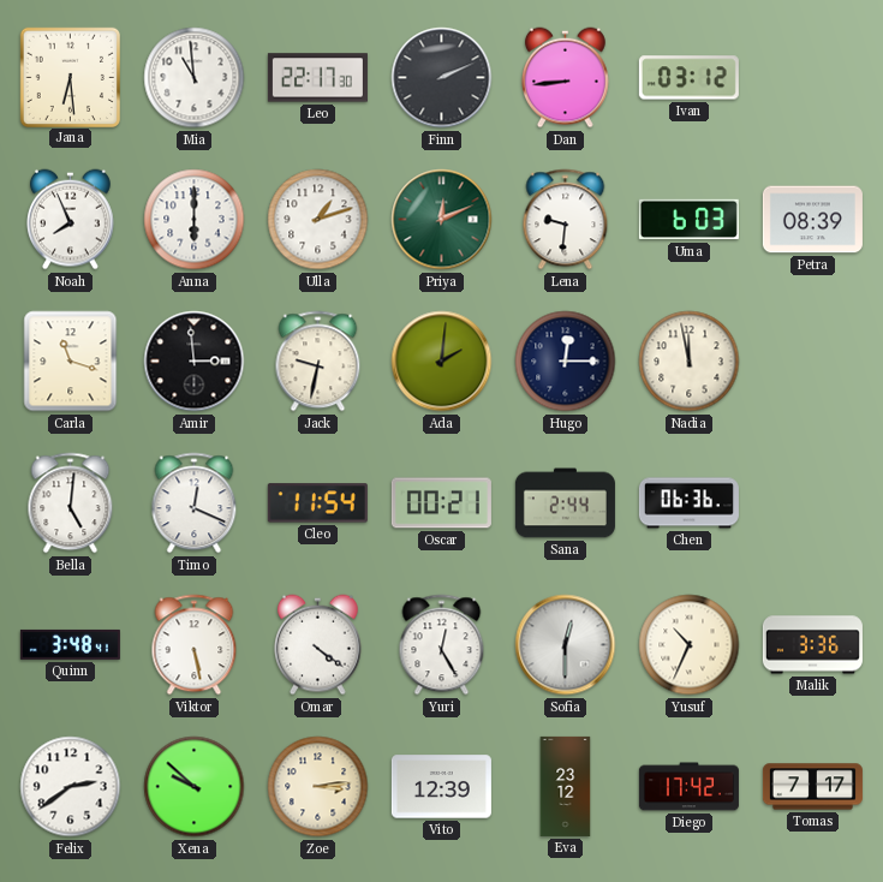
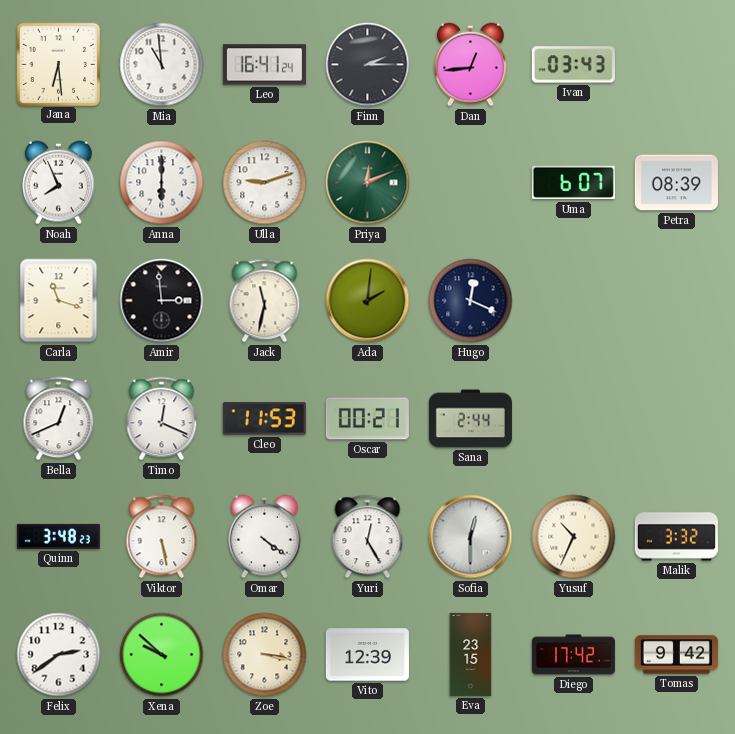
Leo: 22:17 -> 16:41
Finn: 2:11 -> 2:15
Dan: 8:44 -> 12:44
Ivan: 03:12 -> 03:43
Ulla: 1:12 -> 9:12
Lena: 9:31 -> none
Uma: 6:03 -> 6:07
Jack: 9:32 -> 11:32
Hugo: 12:15 -> 12:19
Nadia: 11:58 -> none
Bella: 5:01 -> 12:41
Cleo: 11:54 -> 11:53
Chen: 06:36 -> none
Quinn: 3:48:41 -> 3:48:23
Malik: 3:36 -> 3:32
Zoe: 3:14 -> 3:17
Eva: 23:12 -> 23:15
Tomas: 7:17 -> 9:42
